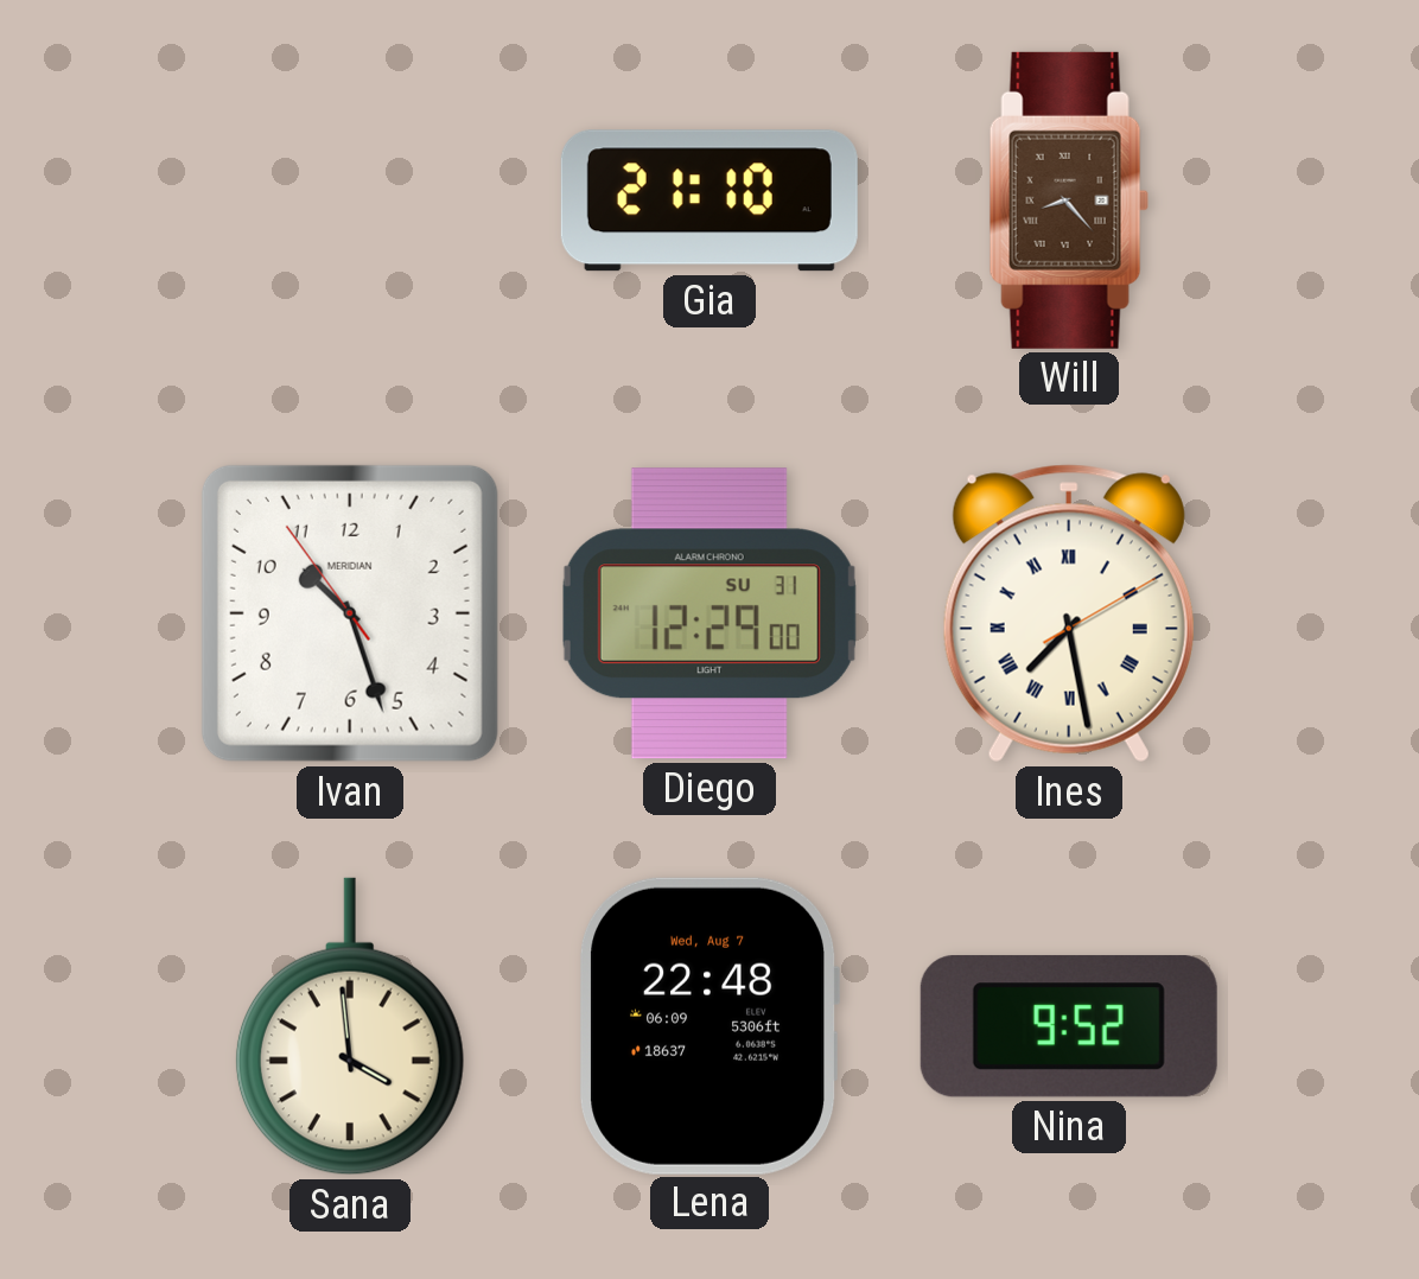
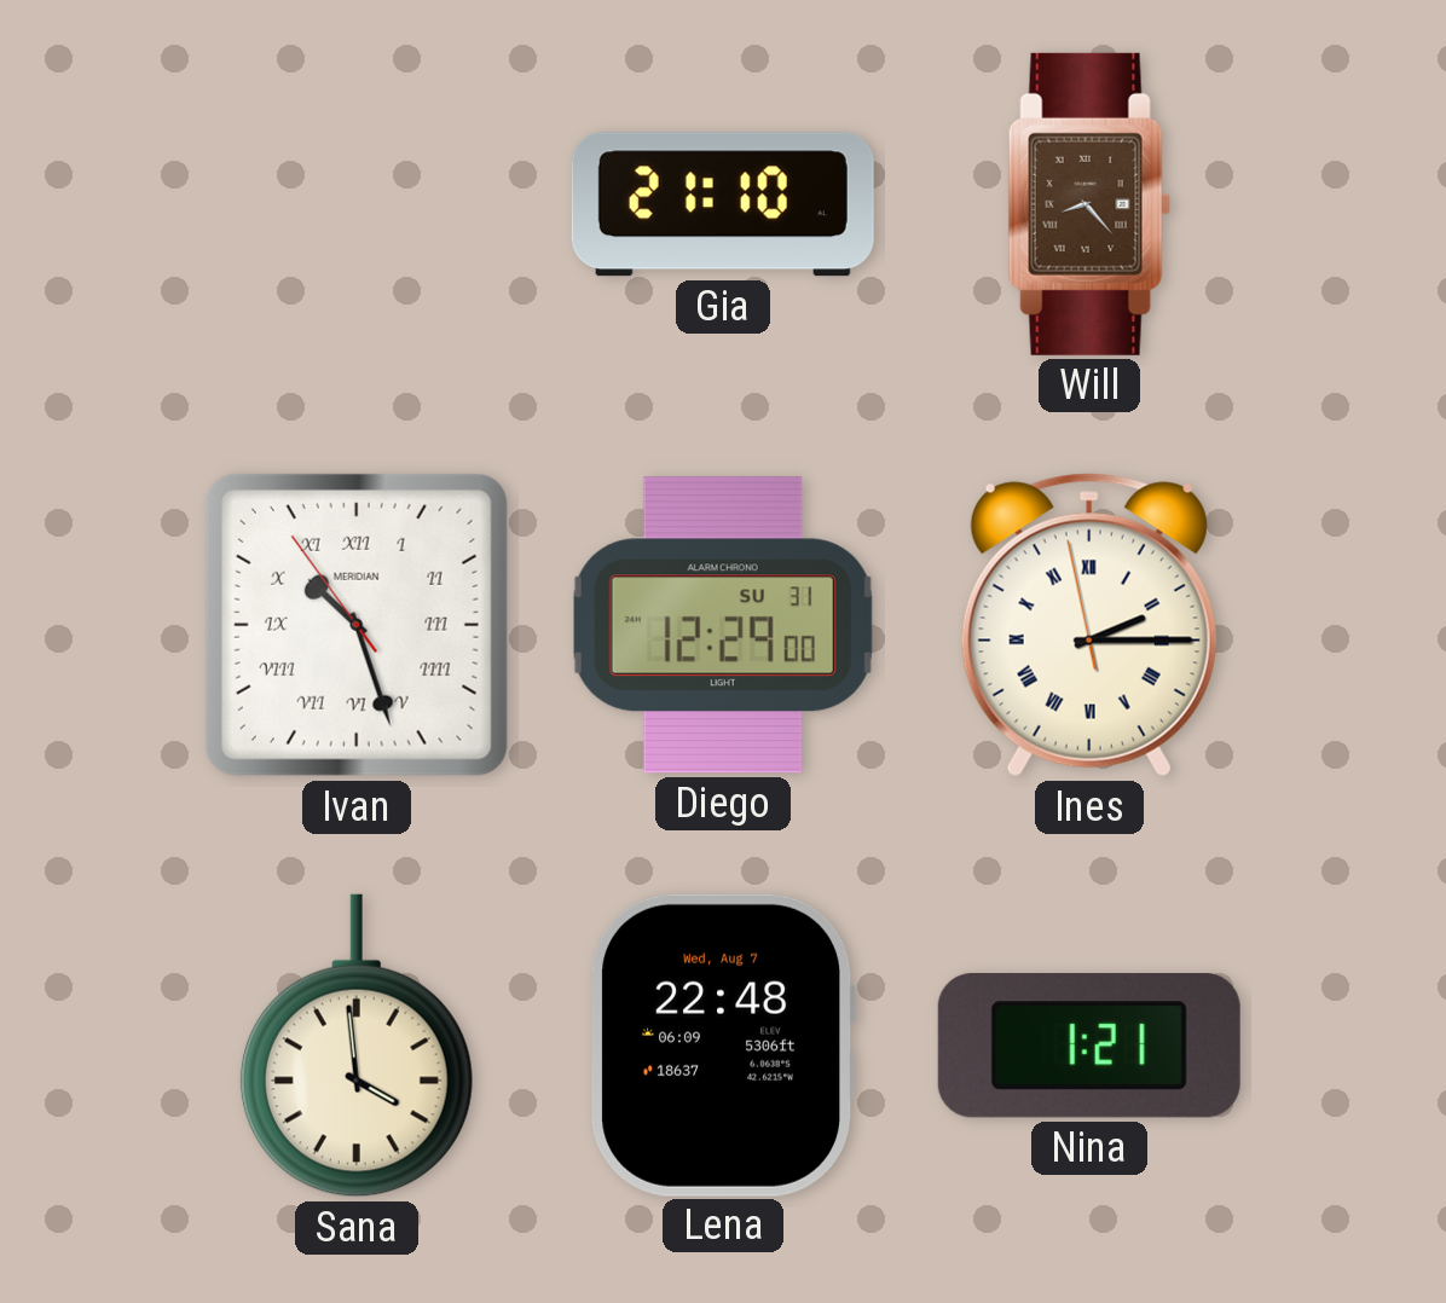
Ivan numerals: Arabic -> Roman
Ines: 7:28 -> 2:14
Nina: 9:52 -> 1:21
